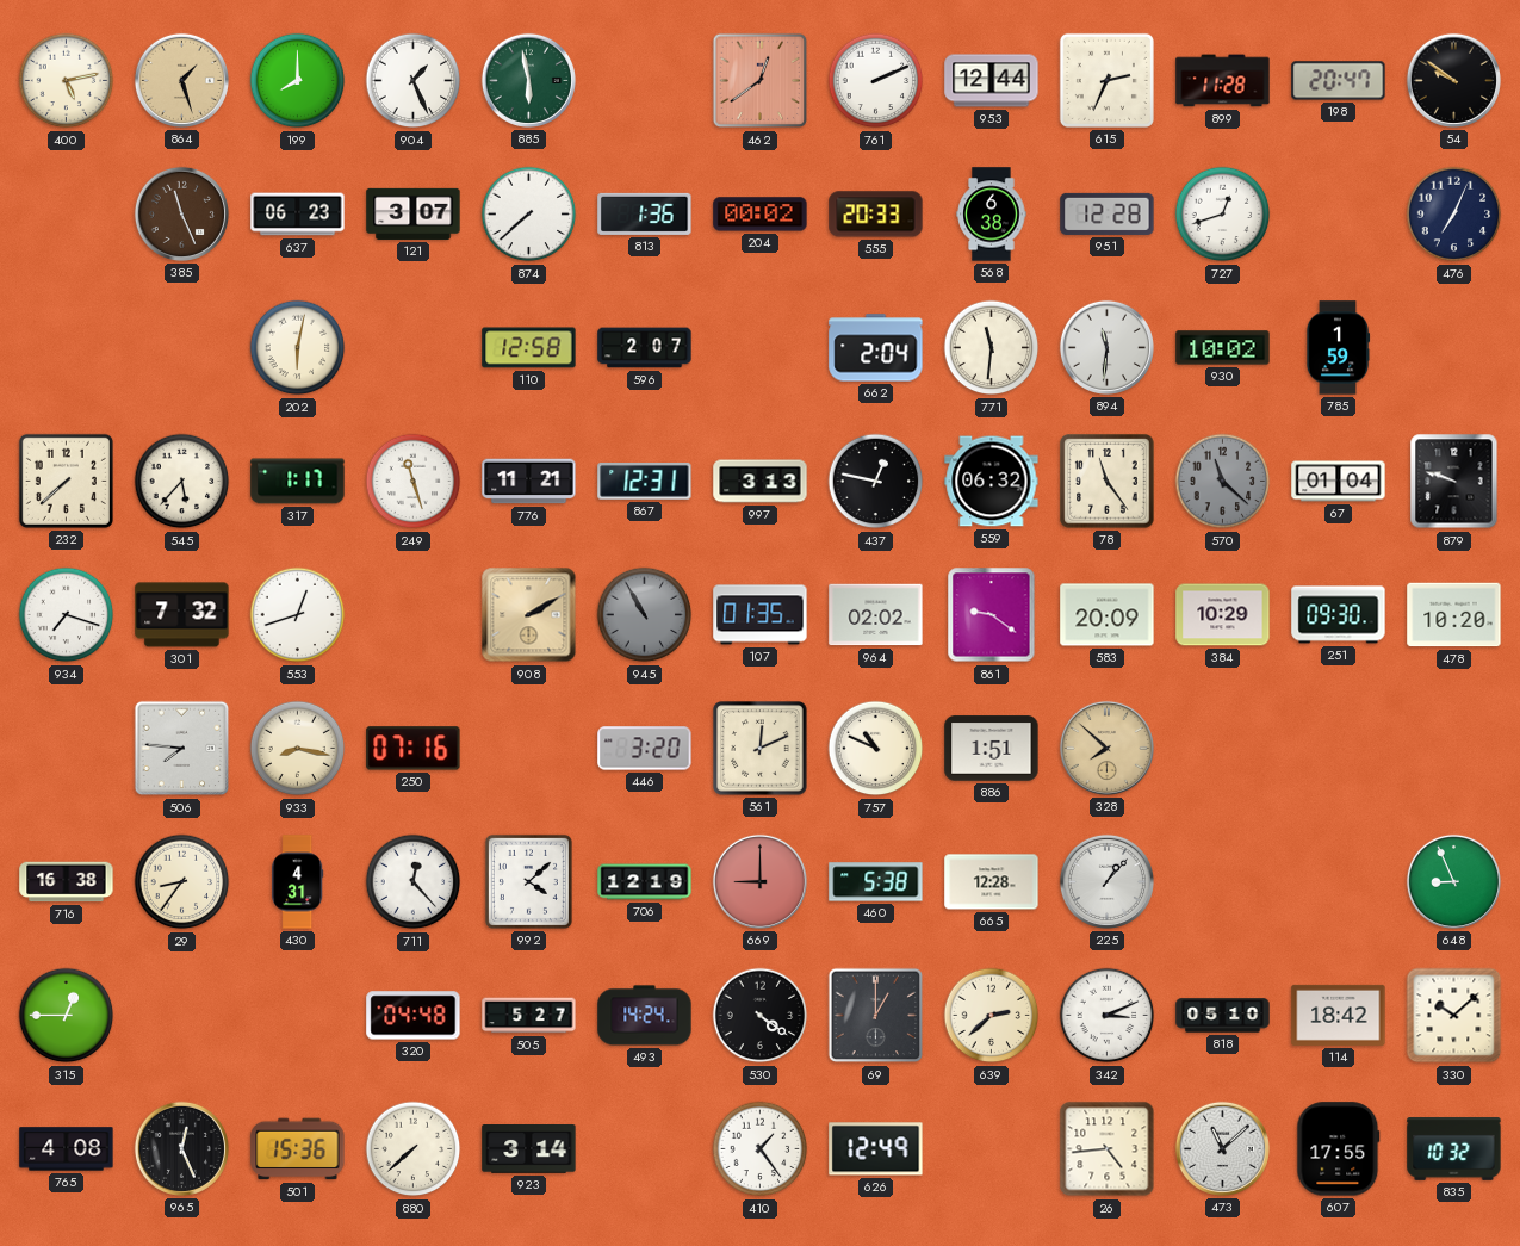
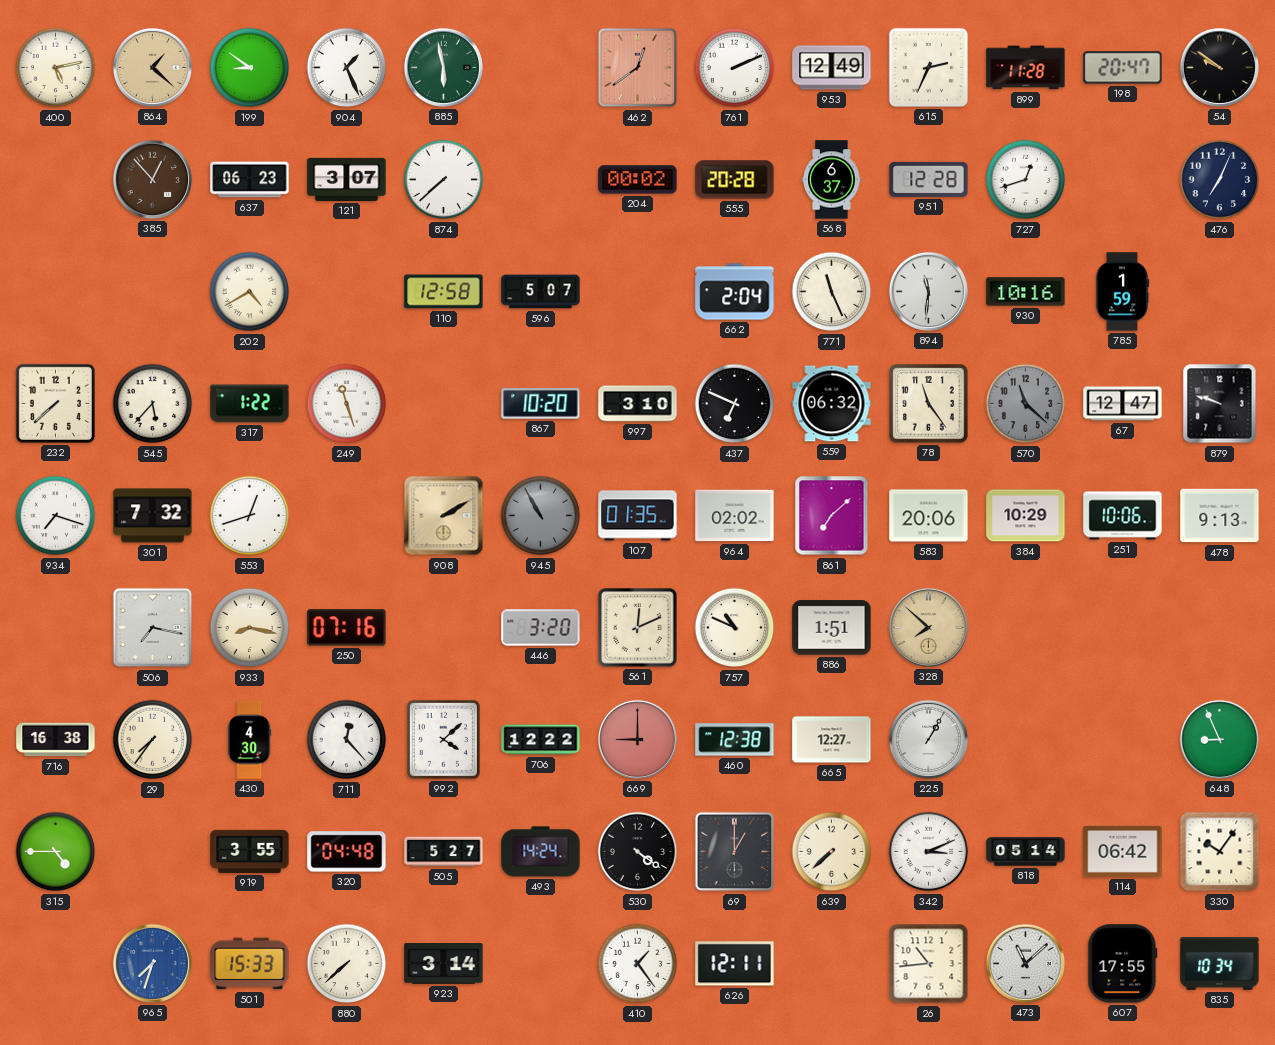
864: 1:27 -> 1:22
199: 8:00 -> 8:51
953: 12:44 -> 12:49
385: 11:26 -> 12:53
813: 1:36 -> none
555: 20:33 -> 20:28
568: 6:38 -> 6:37
202: 6:02 -> 4:40
596: 2:07 -> 5:07
771: 11:31 -> 11:26
930: 10:02 -> 10:16
317: 1:17 -> 1:22
776: 11:21 -> none
867: 12:31 -> 10:20
997: 3:13 -> 3:10
437: 12:47 -> 6:49
67: 01:04 -> 12:47
861: 9:21 -> 7:08
583: 20:09 -> 20:06
251: 09:30 -> 10:06
478: 10:20 -> 9:13
506: 7:46 -> 7:17
29: 8:36 -> 7:36
430: 4:31 -> 4:30
706: 12:19 -> 12:22
460: 5:38 -> 12:38
665: 12:28 -> 12:27
225: 1:07 -> 1:05
315: 12:45 -> 4:45
919: none -> 3:55
639: 2:38 -> 7:38
818: 05:10 -> 05:14
114: 18:42 -> 06:42
330: 10:08 -> 10:06
765: 4:08 -> none
965: 12:26 -> 7:33
965 dial: black -> blue
501: 15:36 -> 15:33
626: 12:49 -> 12:11
26: 4:44 -> 10:44
835: 10:32 -> 10:34
